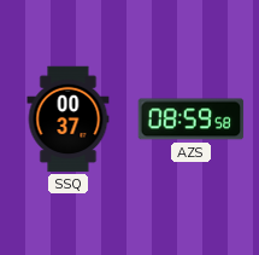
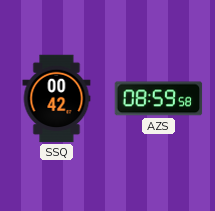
SSQ: 00:37 -> 00:42
